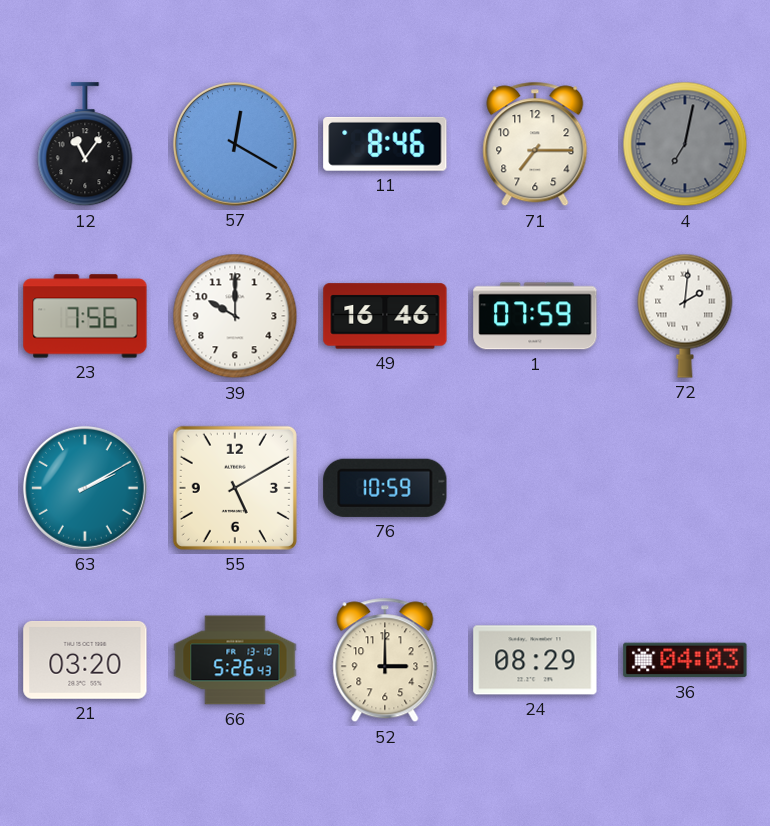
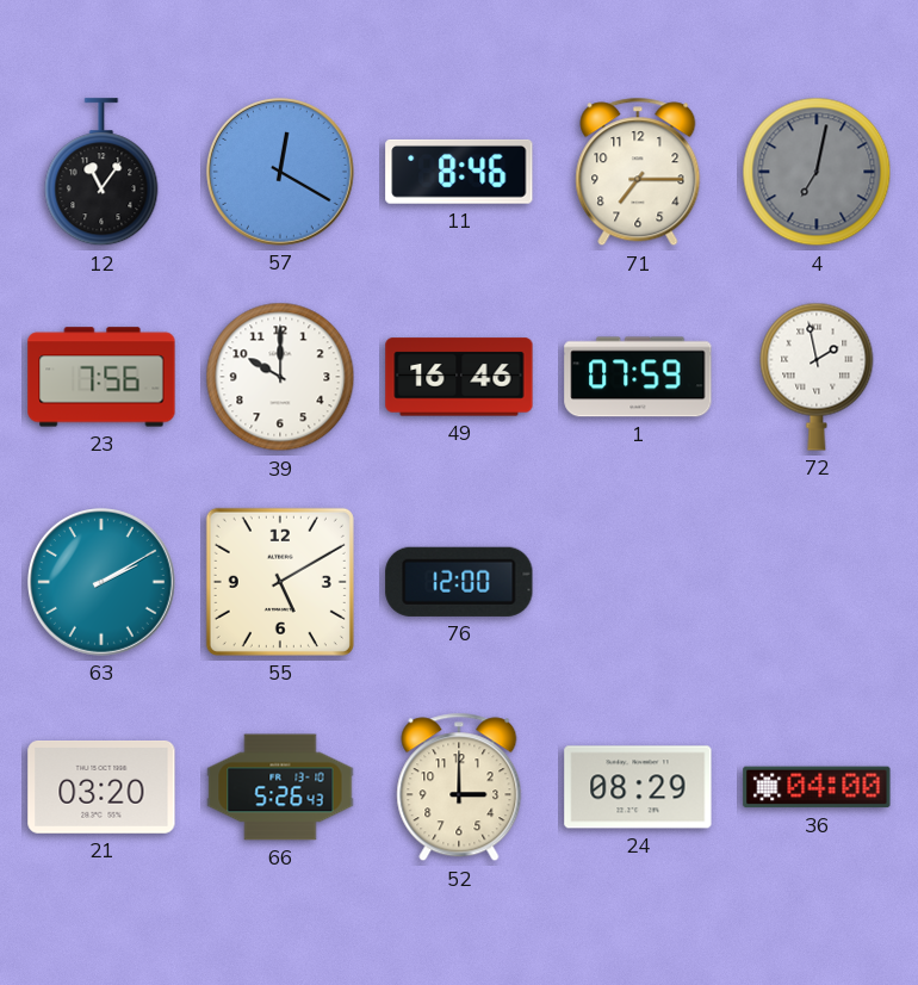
72: 2:01 -> 1:58
76: 10:59 -> 12:00
36: 04:03 -> 04:00
